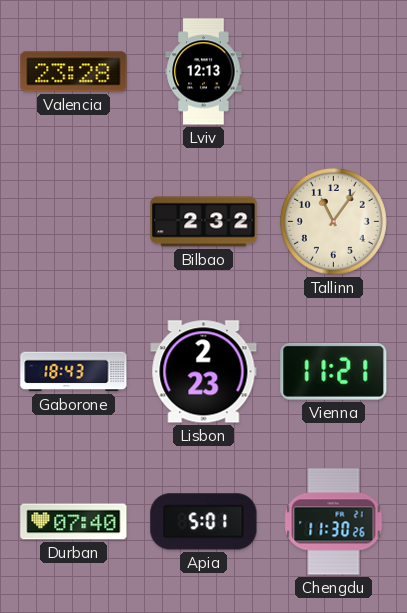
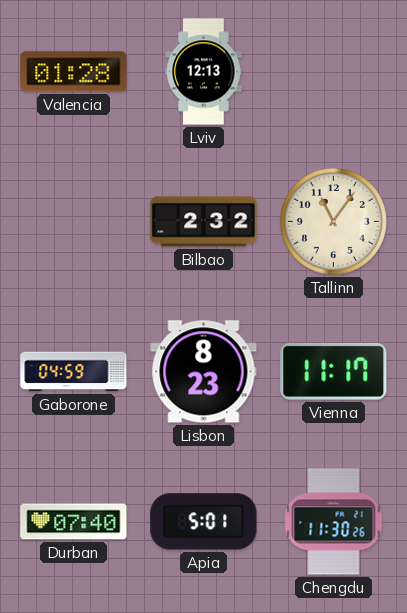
Valencia: 23:28 -> 01:28
Gaborone: 18:43 -> 04:59
Lisbon: 2:23 -> 8:23
Vienna: 11:21 -> 11:17
